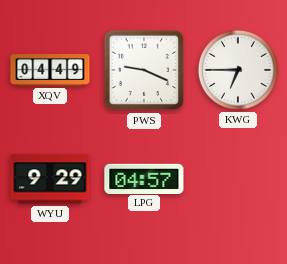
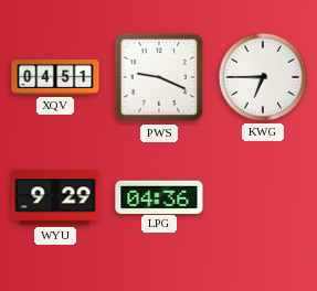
XQV: 04:49 -> 04:51
LPG: 04:57 -> 04:36
